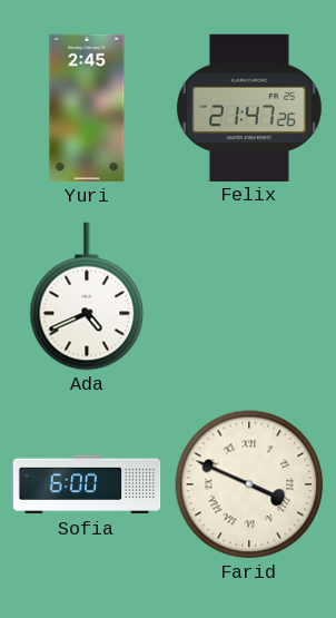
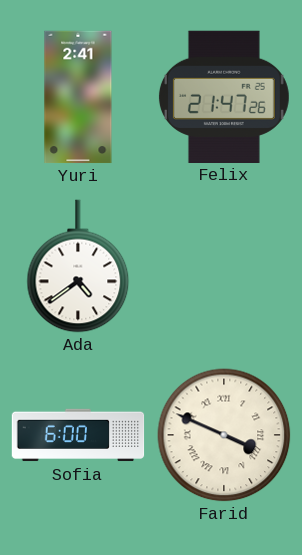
Yuri: 2:45 -> 2:41
Ada: 4:41 -> 4:39
